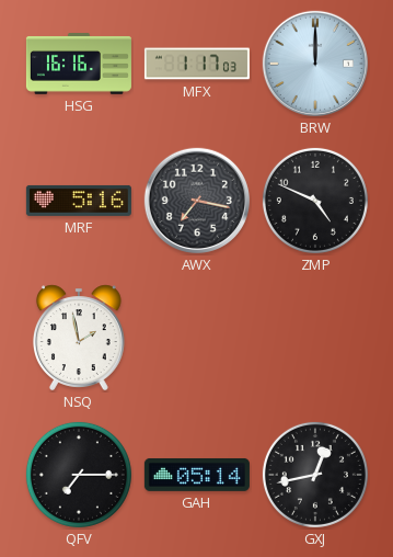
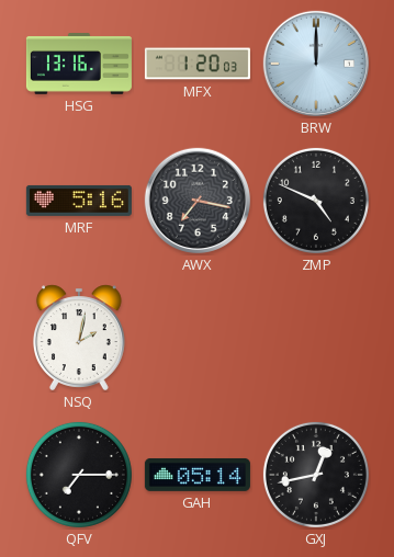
HSG: 16:16 -> 13:16
MFX: 1:17 -> 1:20
NSQ: 1:58 -> 2:02
